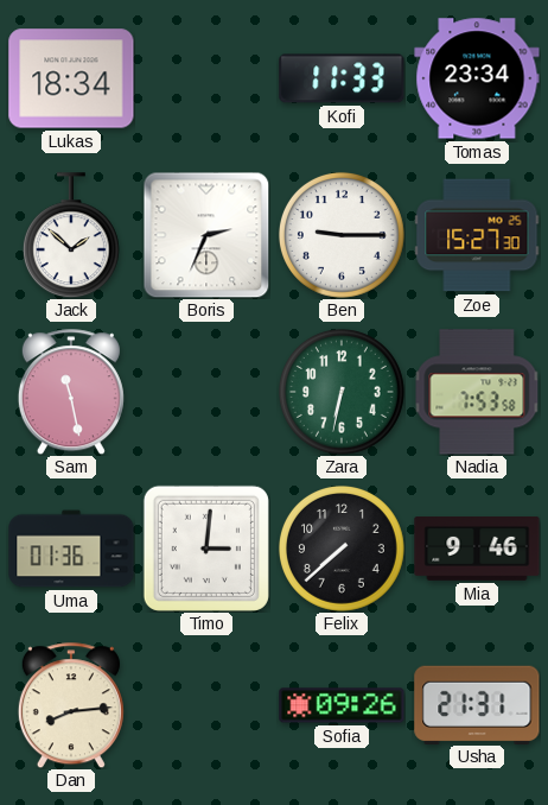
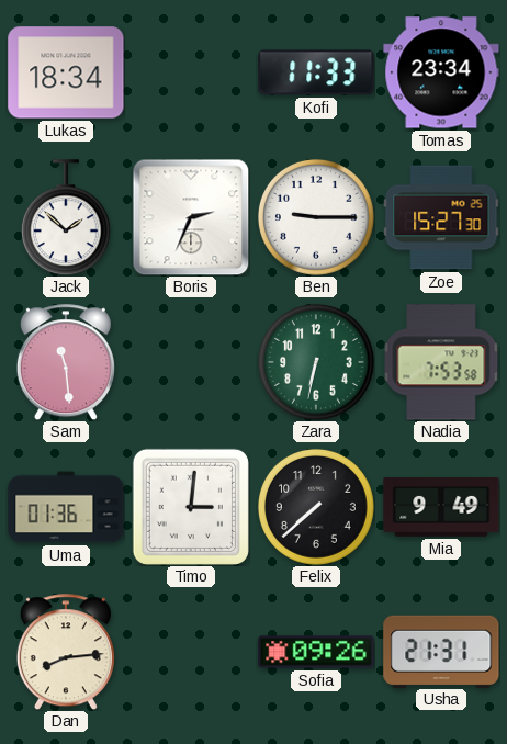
Sam: 11:28 -> 11:29
Mia: 9:46 -> 9:49
